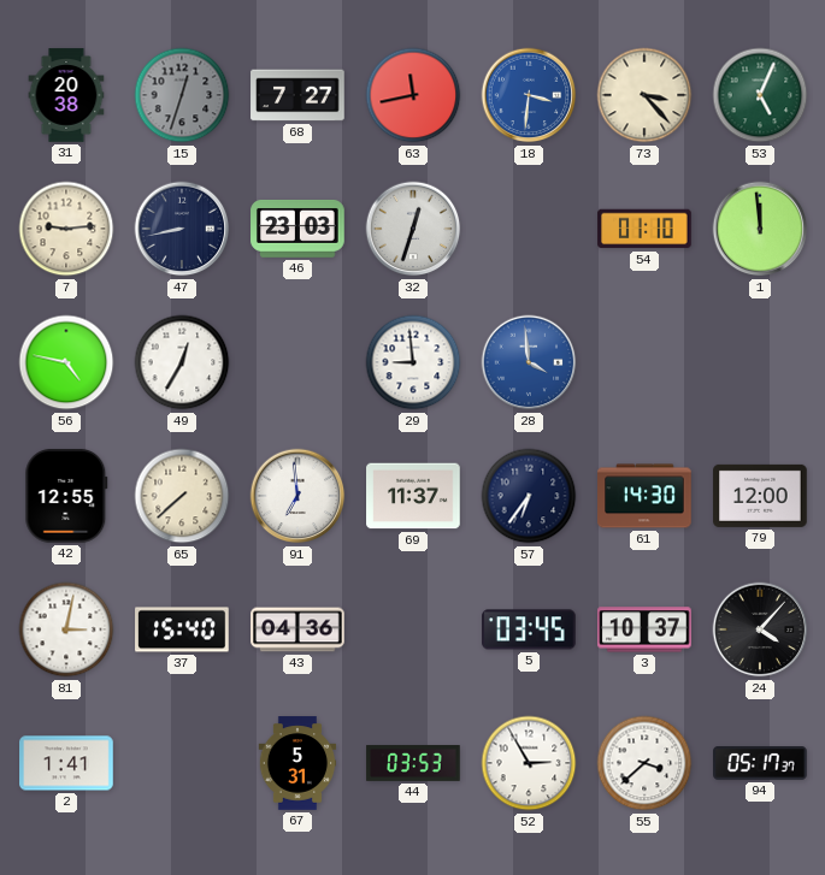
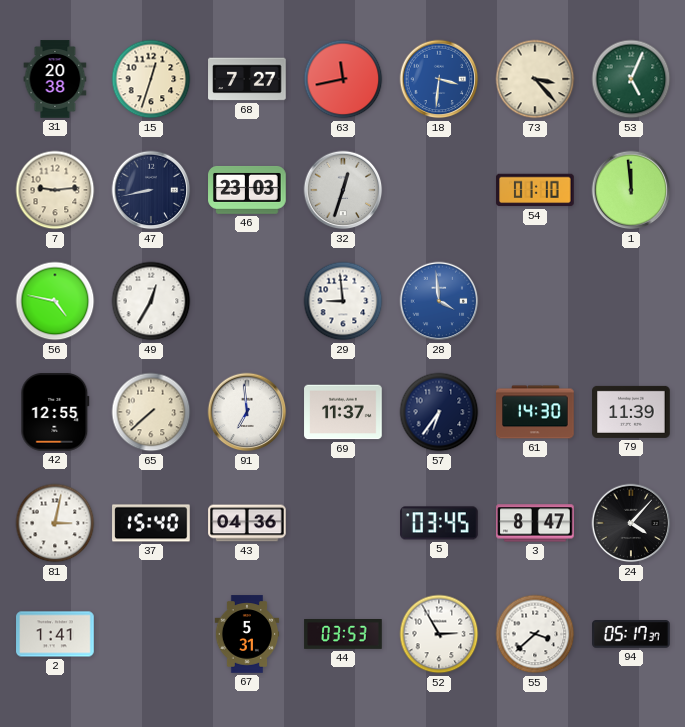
15 dial: grey -> cream
79: 12:00 -> 11:39
3: 10:37 -> 8:47
